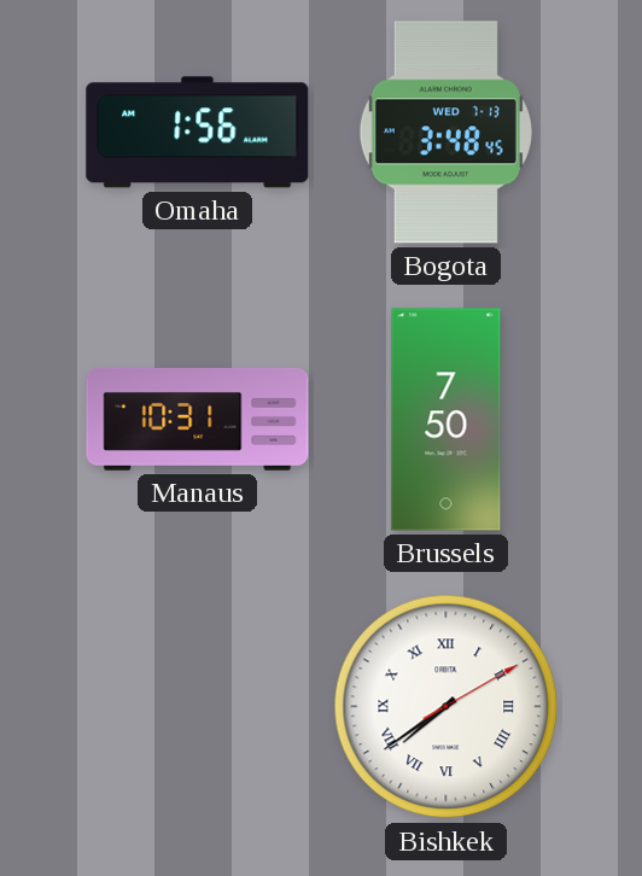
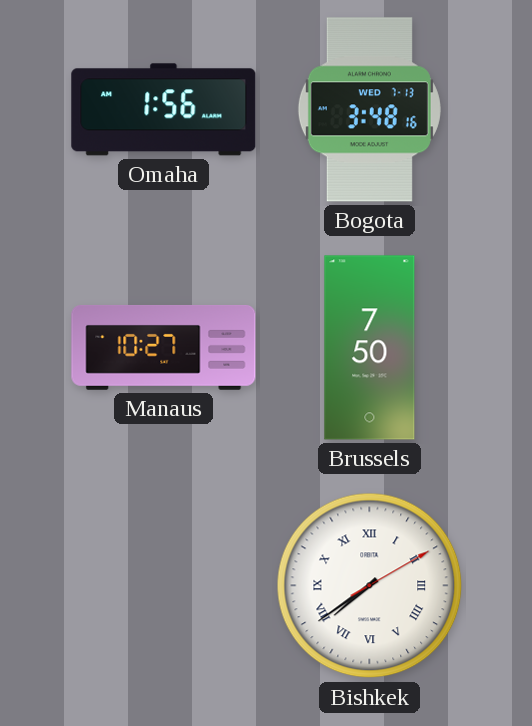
Bogota: 3:48:45 -> 3:48:16
Manaus: 10:31 -> 10:27
